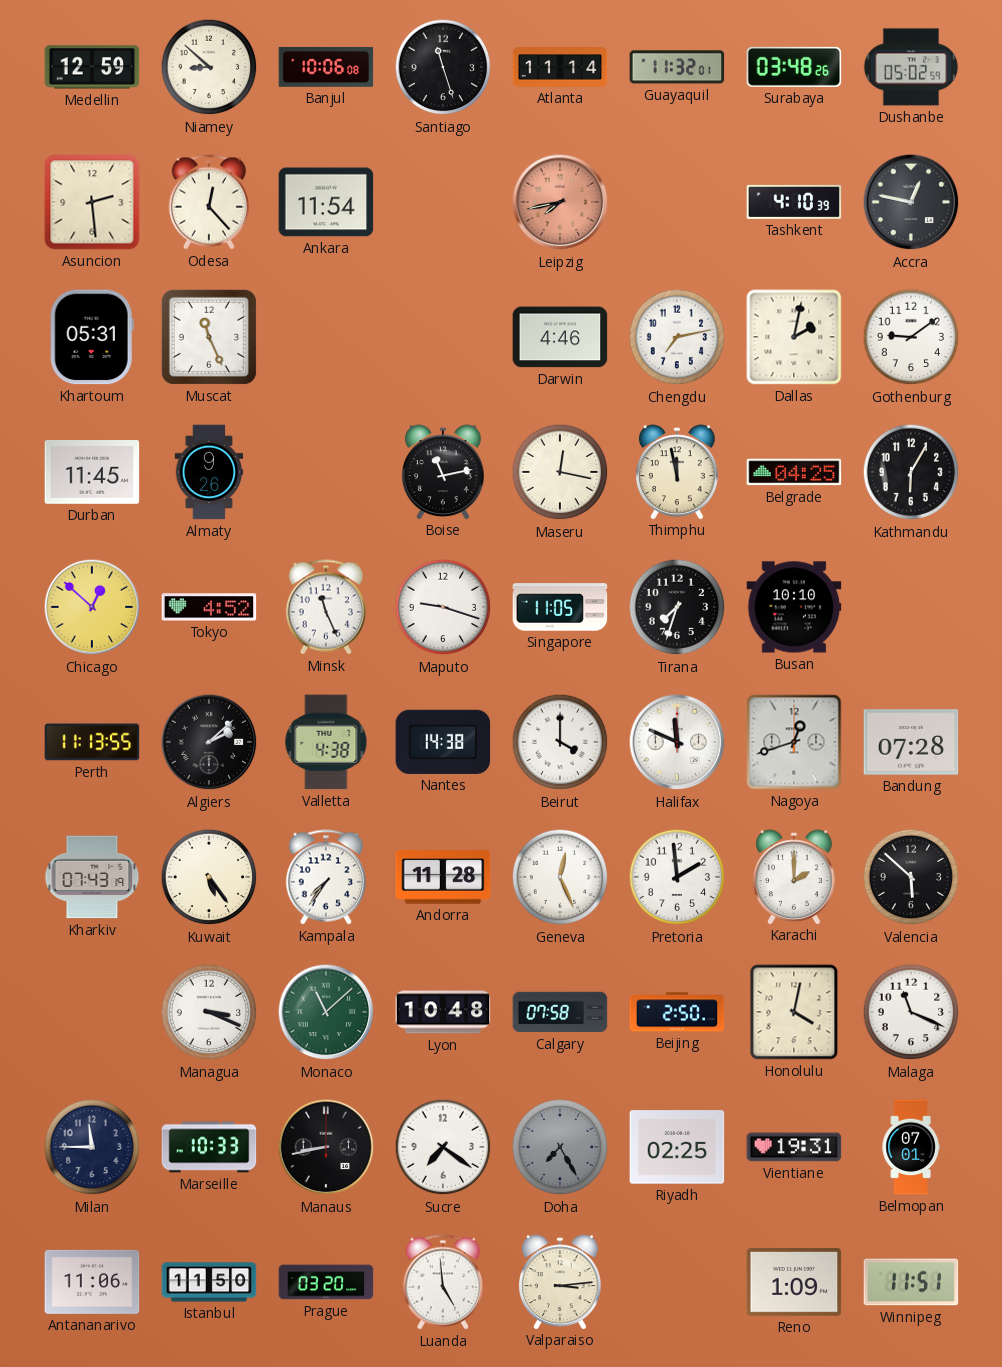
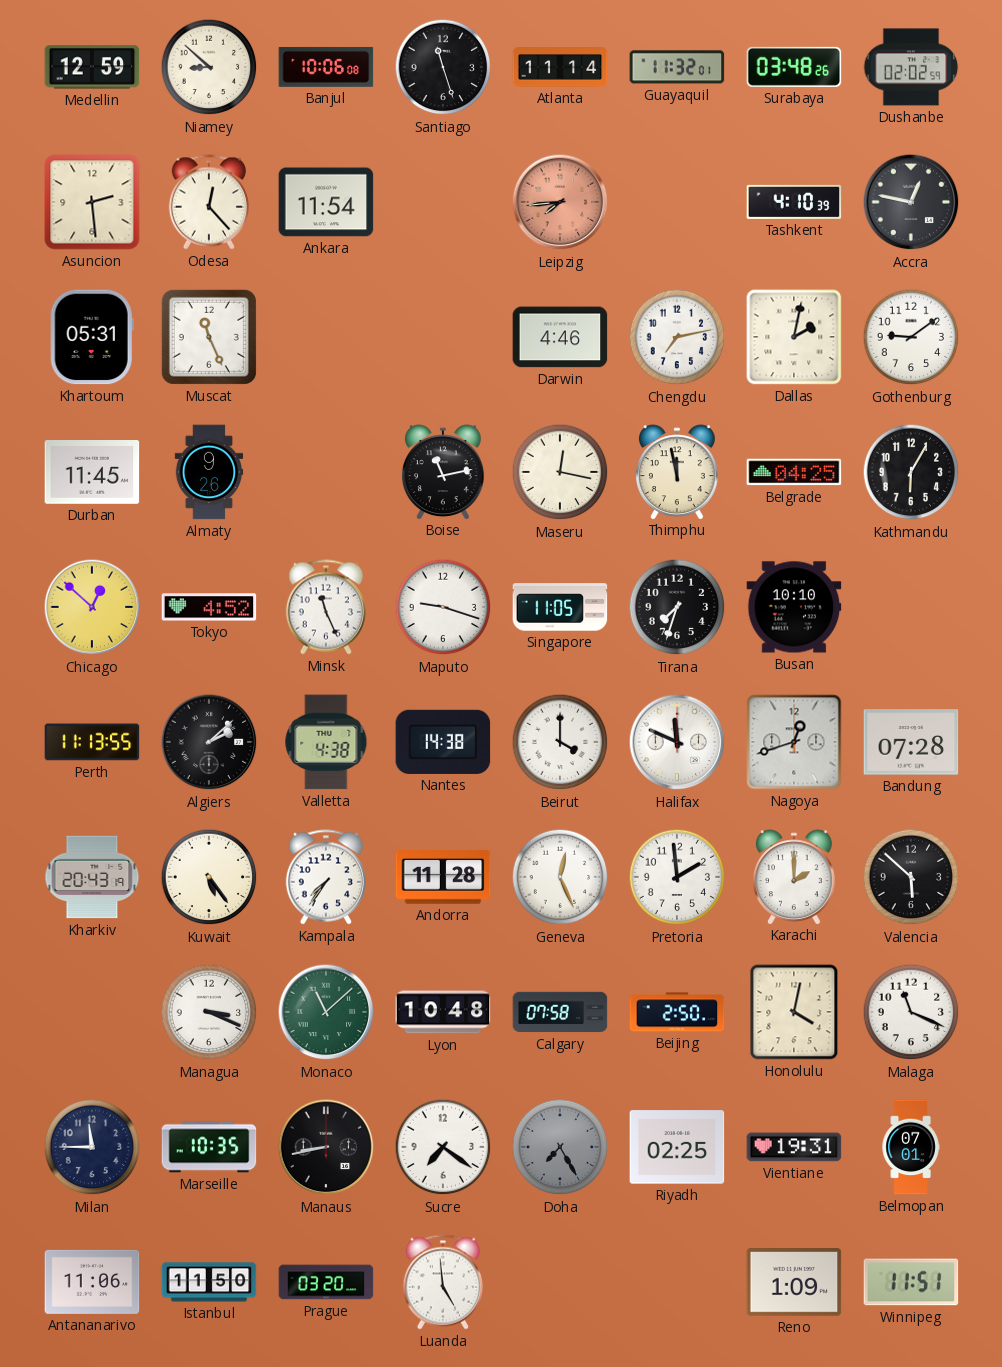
Dushanbe: 05:02 -> 02:02
Leipzig: 7:43 -> 7:44
Kharkiv: 07:43 -> 20:43
Marseille: 10:33 -> 10:35
Valparaiso: 3:14 -> none
